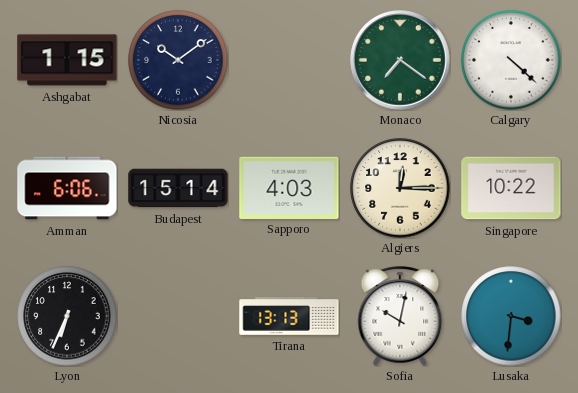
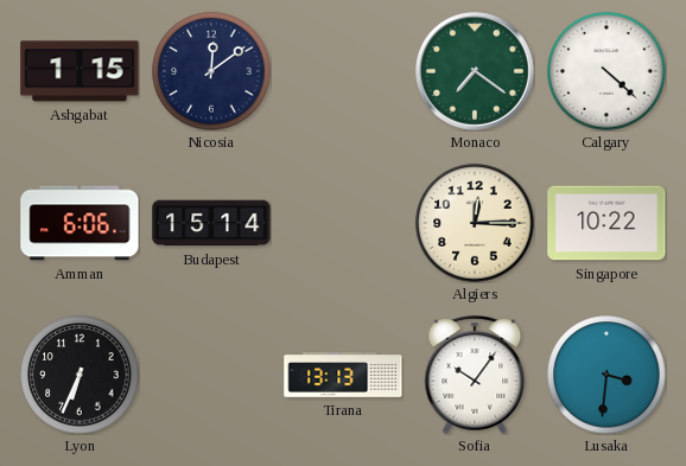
Nicosia: 10:09 -> 12:09
Sapporo: 4:03 -> none
Sofia: 10:02 -> 10:06
